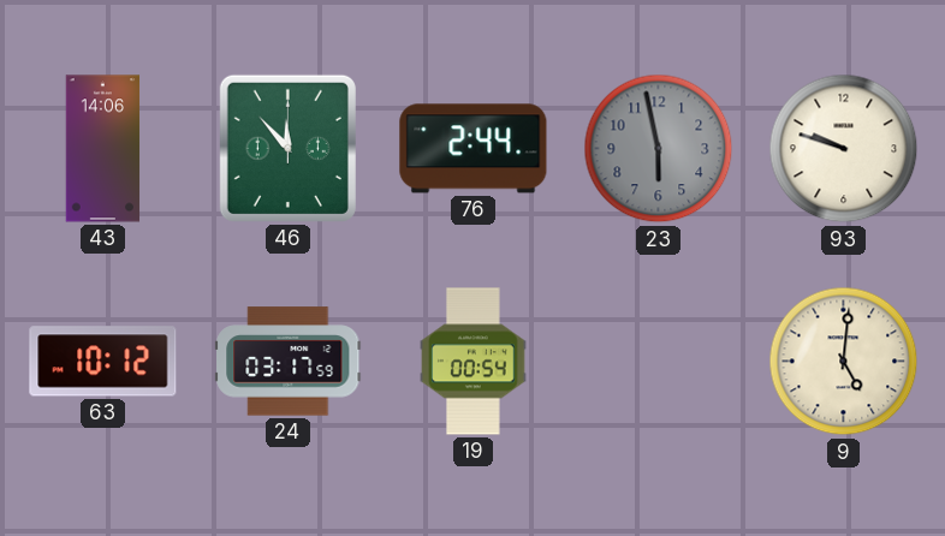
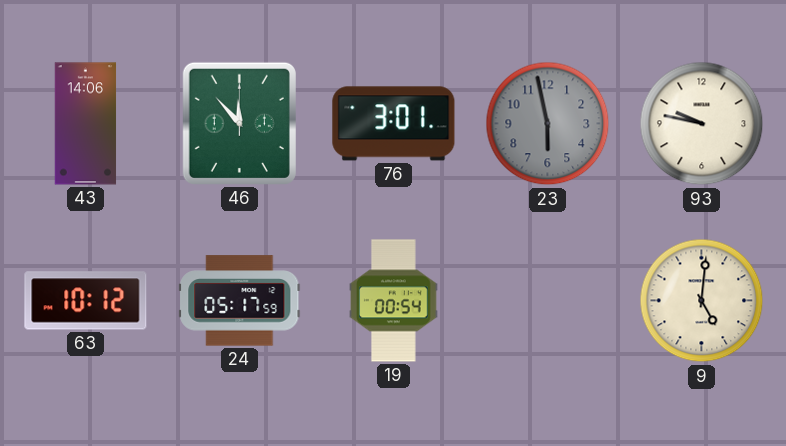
76: 2:44 -> 3:01
93: 9:48 -> 9:47
24: 03:17 -> 05:17
